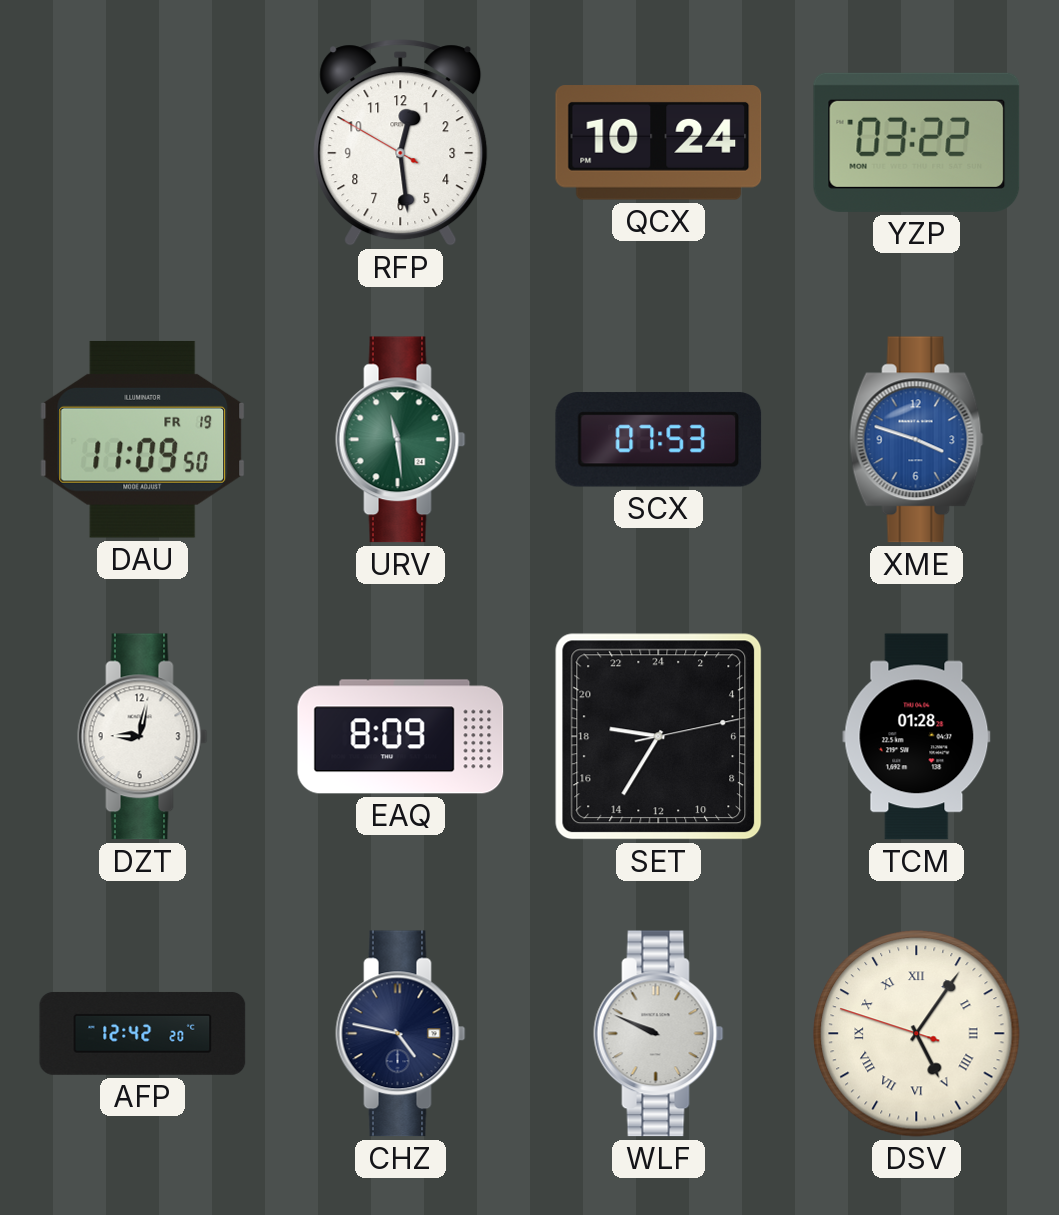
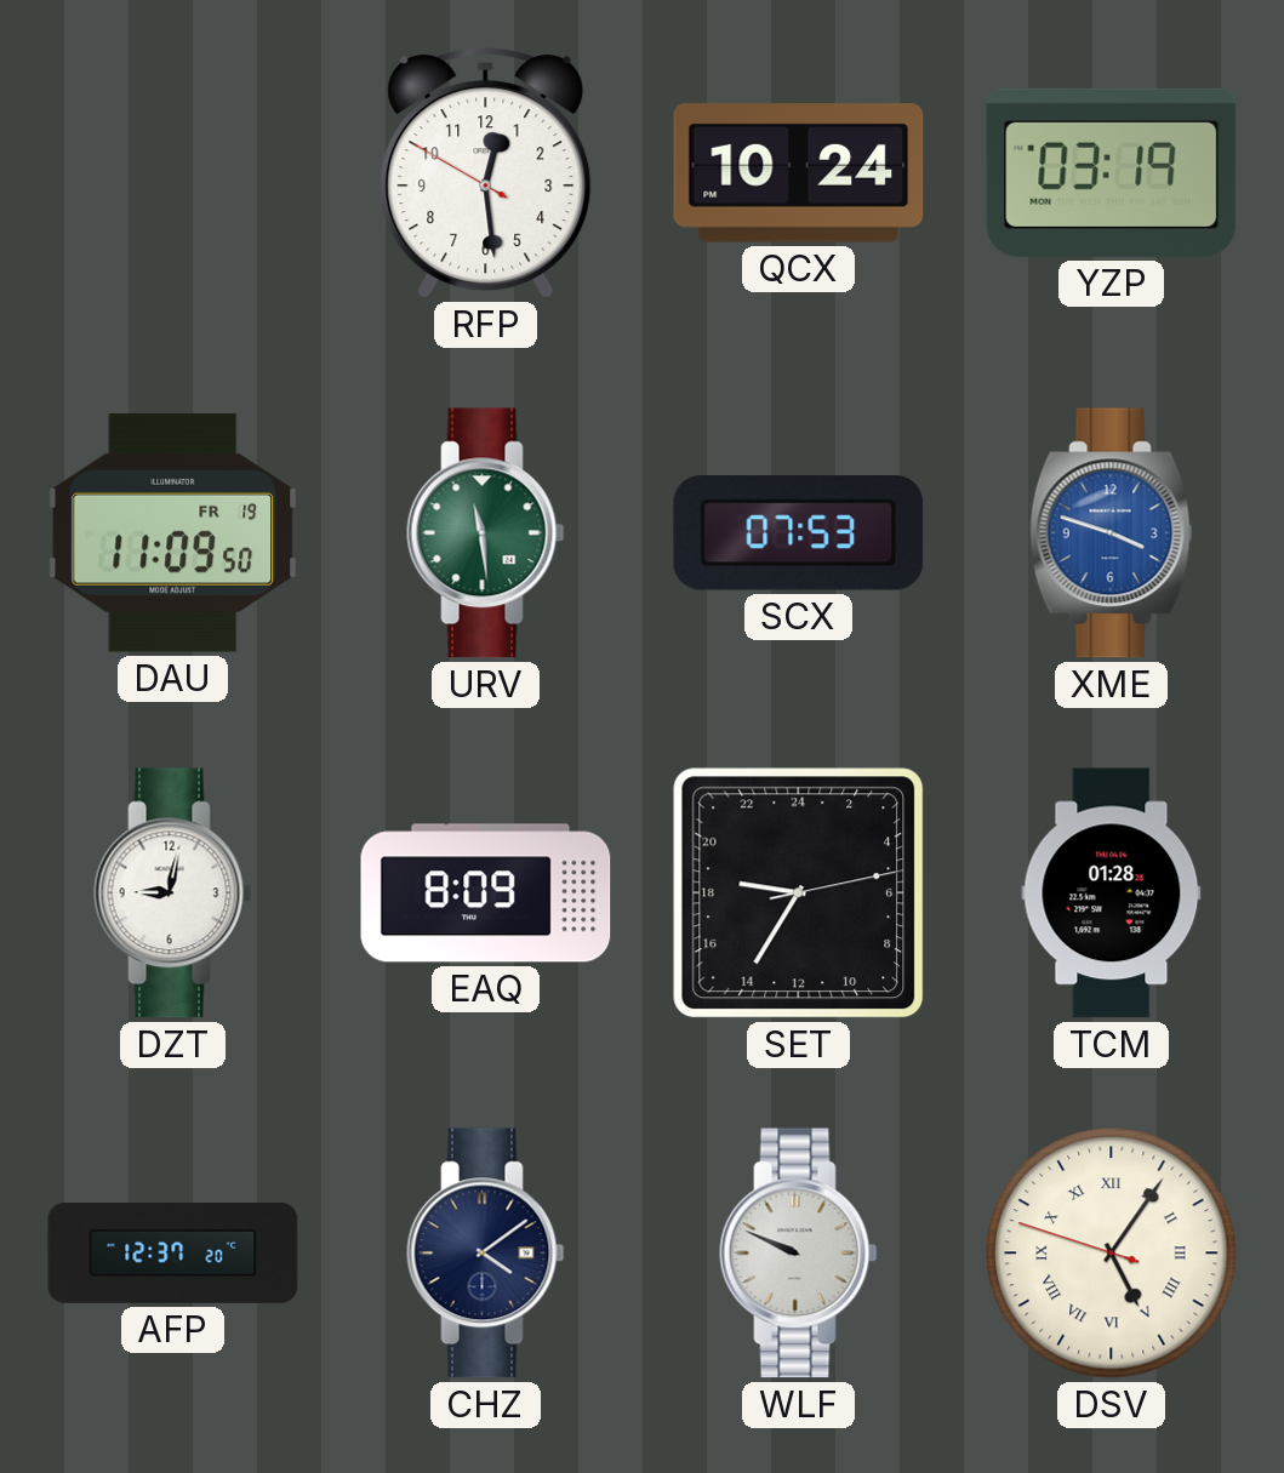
YZP: 03:22 -> 03:19
AFP: 12:42 -> 12:37
CHZ: 4:47 -> 4:09
